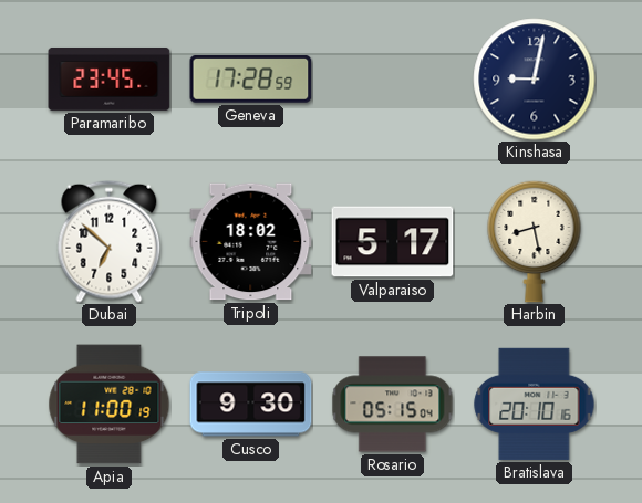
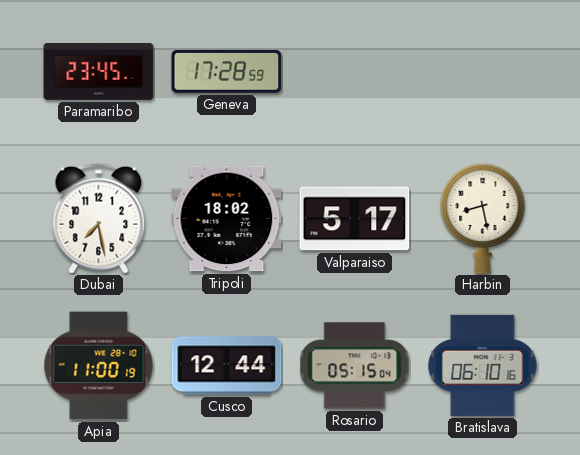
Kinshasa: 9:02 -> none
Dubai: 6:52 -> 7:28
Cusco: 9:30 -> 12:44
Bratislava: 20:10 -> 06:10
